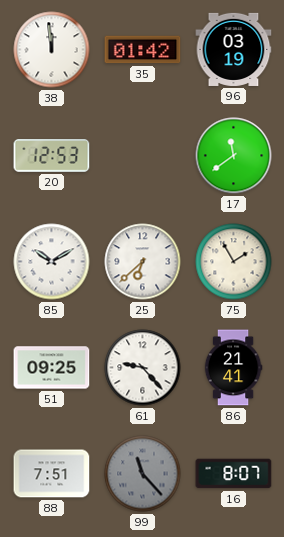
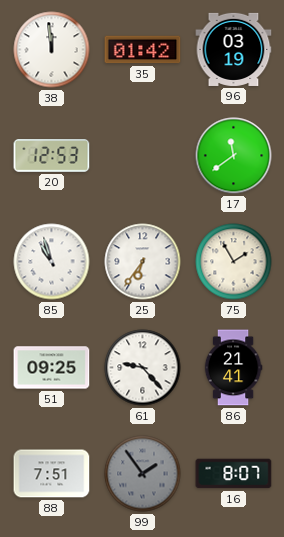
85: 10:10 -> 10:57
25: 6:38 -> 6:36
99: 11:23 -> 1:54
